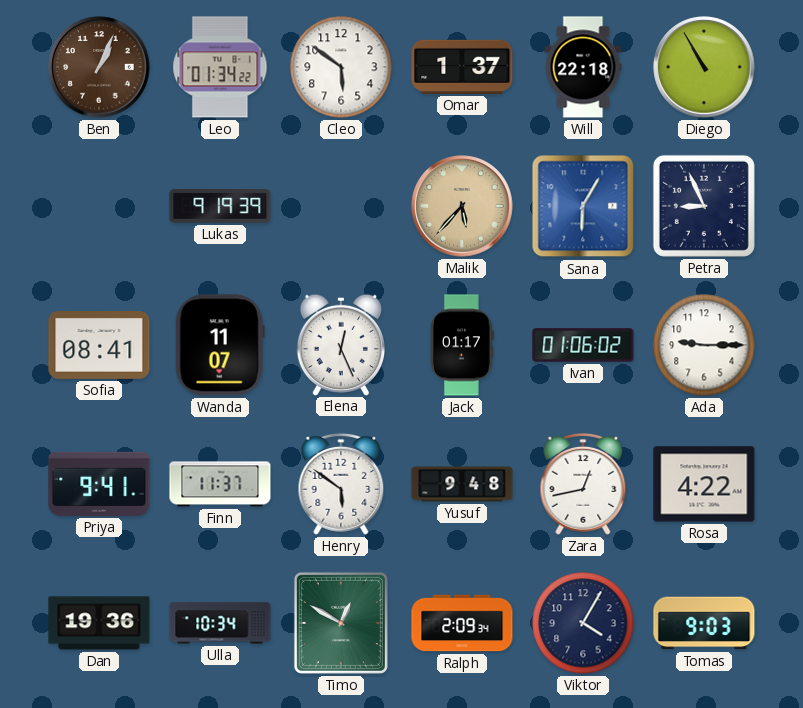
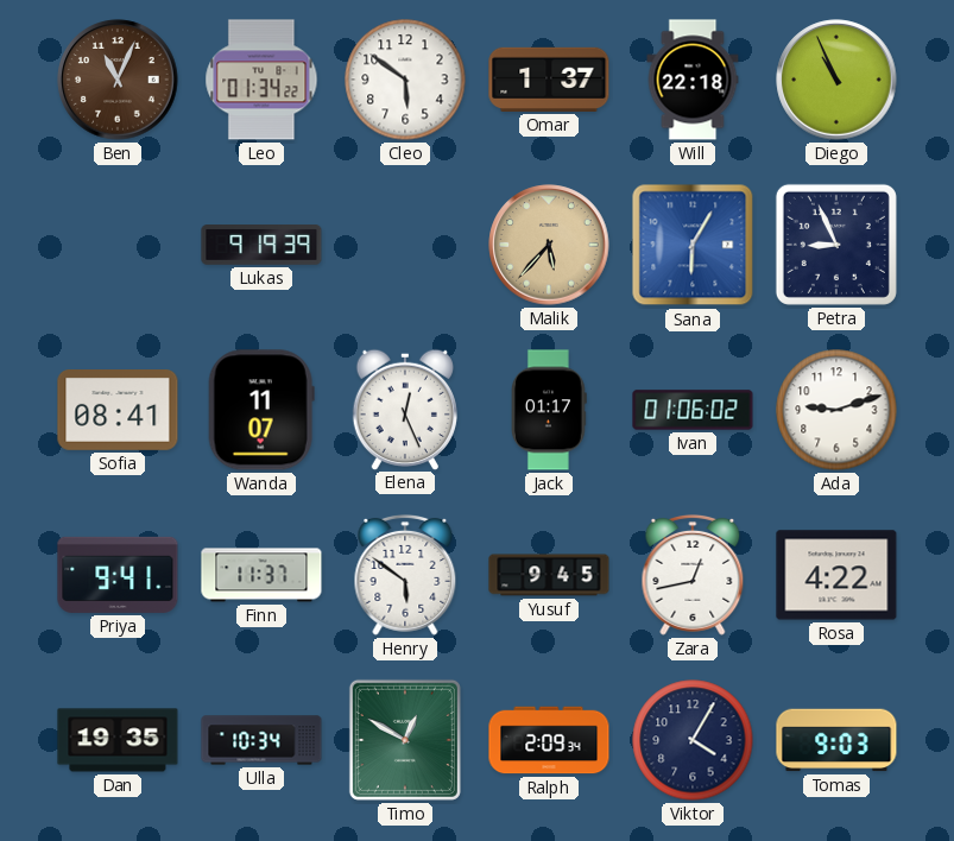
Ben: 1:04 -> 11:04
Diego: 10:55 -> 10:56
Ada: 9:15 -> 9:12
Yusuf: 9:48 -> 9:45
Dan: 19:36 -> 19:35
